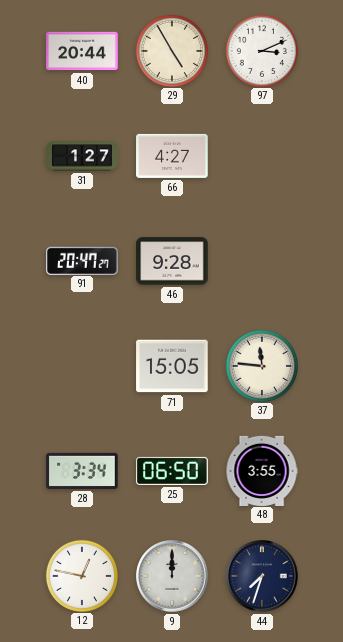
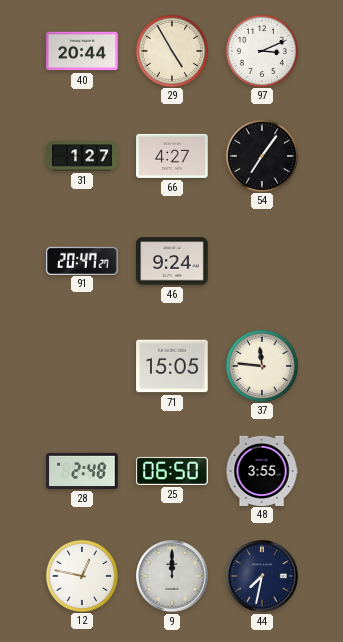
54: none -> 7:06
46: 9:28 -> 9:24
28: 3:34 -> 2:48
44: 7:33 -> 7:32
